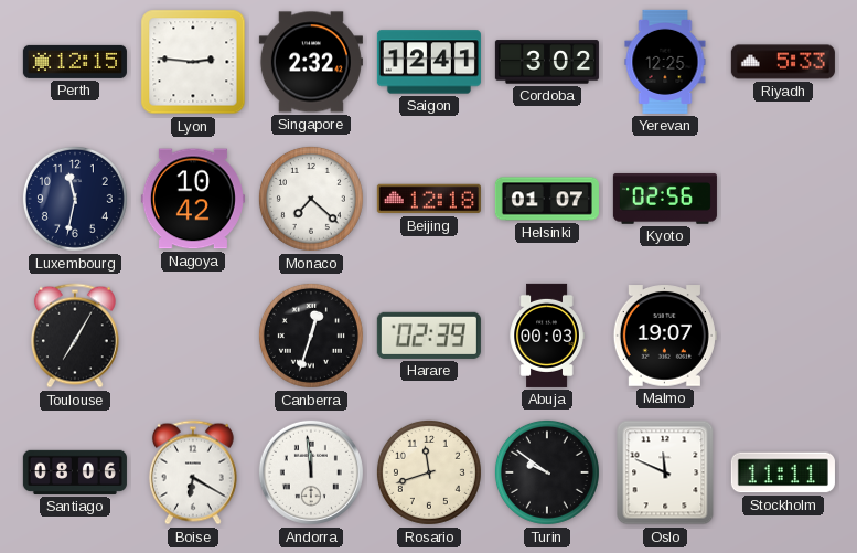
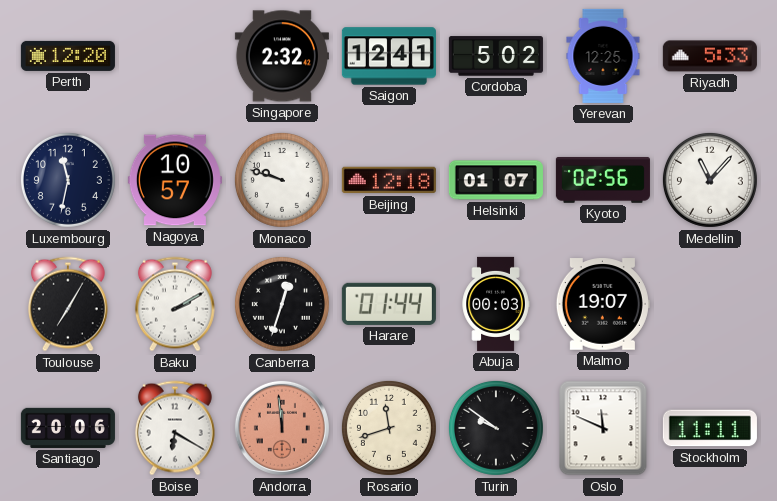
Perth: 12:15 -> 12:20
Lyon: 2:46 -> none
Cordoba: 3:02 -> 5:02
Nagoya: 10:42 -> 10:57
Monaco: 7:22 -> 9:48
Medellin: none -> 11:07
Baku: none -> 2:10
Harare: 02:39 -> 01:44
Santiago: 08:06 -> 20:06
Andorra dial: white -> salmon
